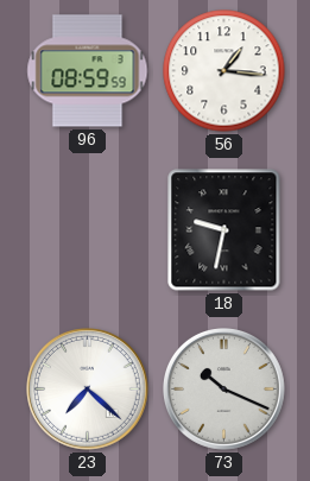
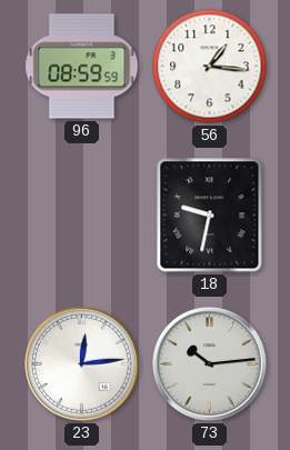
23: 7:22 -> 12:14
73: 10:19 -> 10:14
